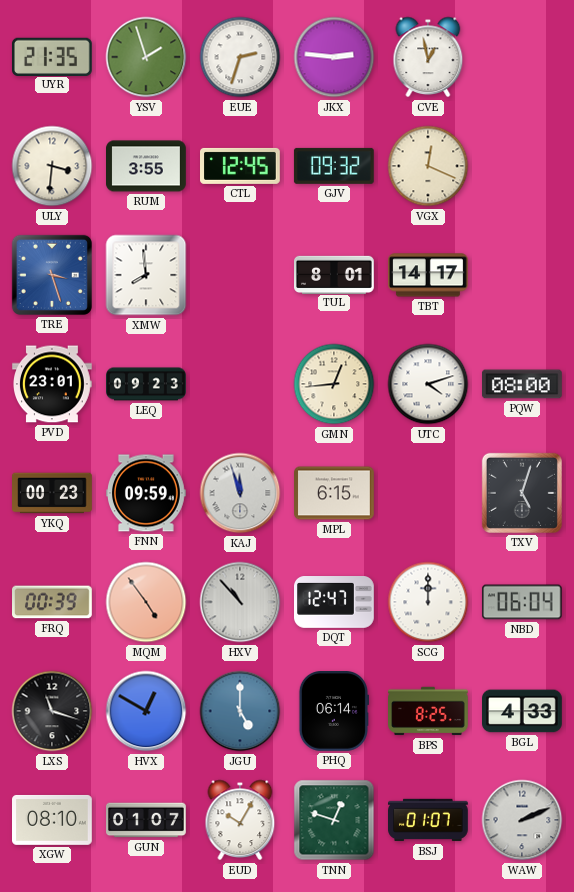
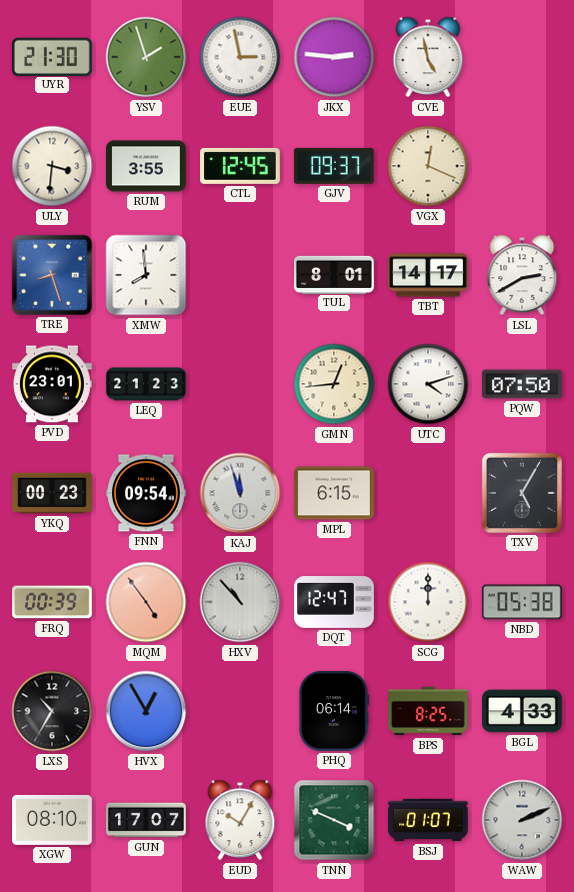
UYR: 21:35 -> 21:30
EUE: 2:33 -> 2:58
CVE: 12:58 -> 4:58
GJV: 09:32 -> 09:37
TRE: 3:27 -> 8:27
LSL: none -> 2:40
LEQ: 09:23 -> 21:23
PQW: 08:00 -> 07:50
FNN: 09:59 -> 09:54
TXV: 5:03 -> 5:05
NBD: 06:04 -> 05:38
LXS: 11:18 -> 10:35
HVX: 12:50 -> 12:55
JGU: 5:00 -> none
GUN: 01:07 -> 17:07
TNN: 12:48 -> 3:49
